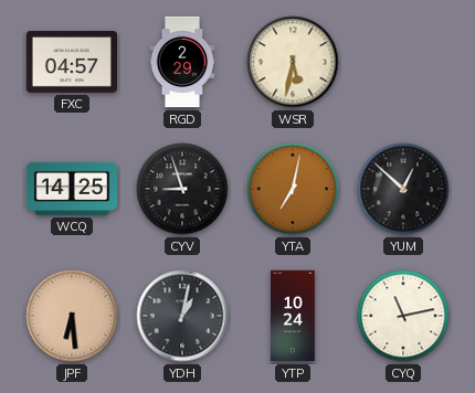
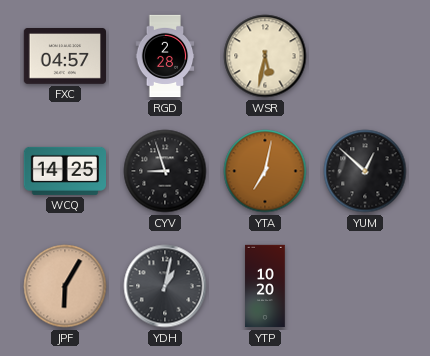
RGD: 2:29 -> 2:28
JPF: 6:29 -> 6:05
YTP: 10:24 -> 10:20
CYQ: 11:13 -> none
